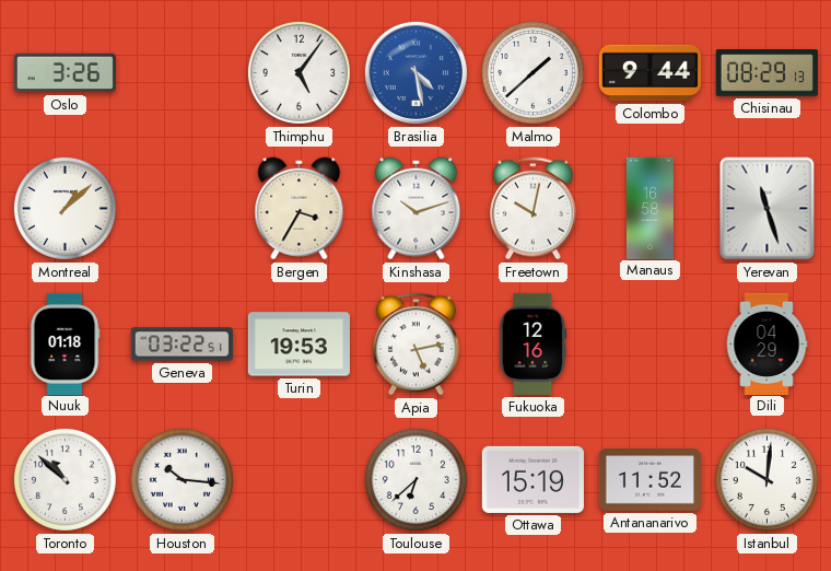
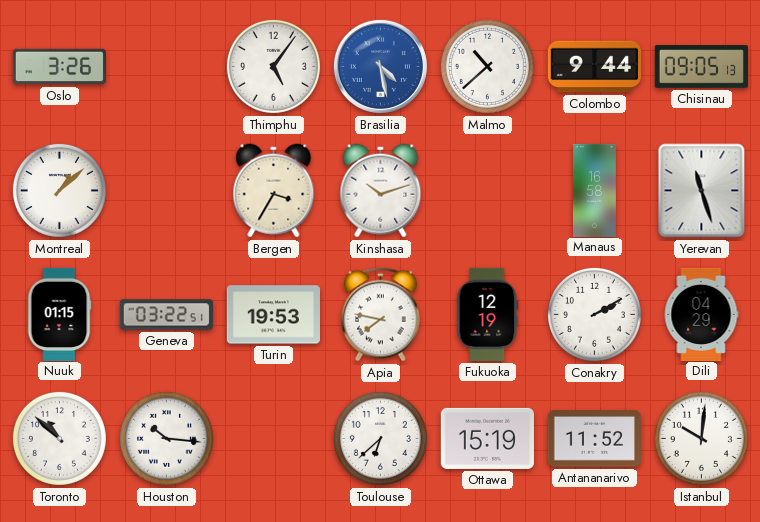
Malmo: 1:38 -> 10:38
Chisinau: 08:29 -> 09:05
Freetown: 10:02 -> none
Nuuk: 01:18 -> 01:15
Apia: 5:13 -> 7:47
Fukuoka: 12:16 -> 12:19
Conakry: none -> 2:10
